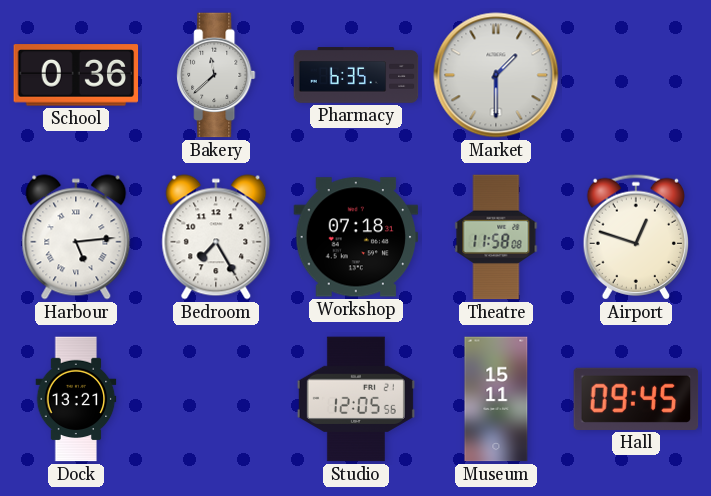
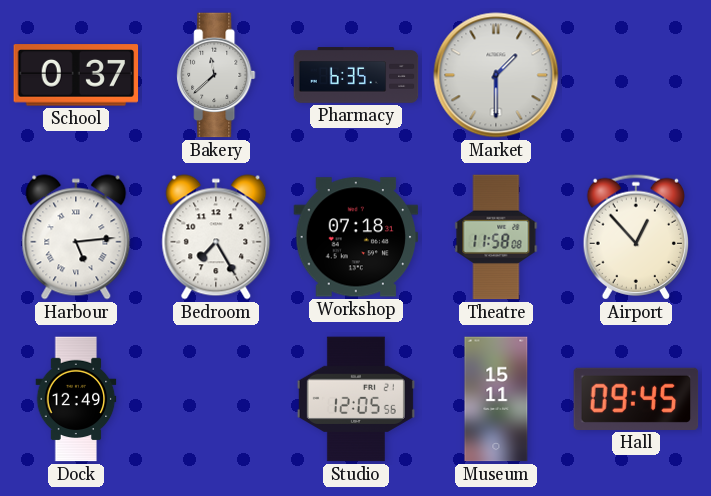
School: 0:36 -> 0:37
Airport: 12:48 -> 12:53
Dock: 13:21 -> 12:49
